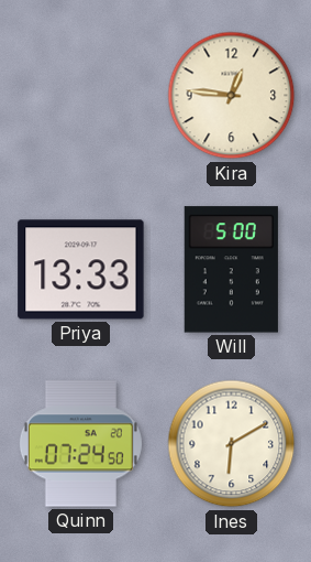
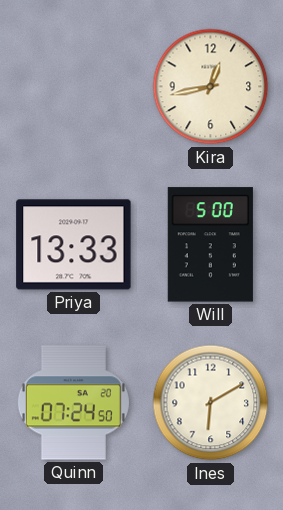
Kira: 12:46 -> 12:43
